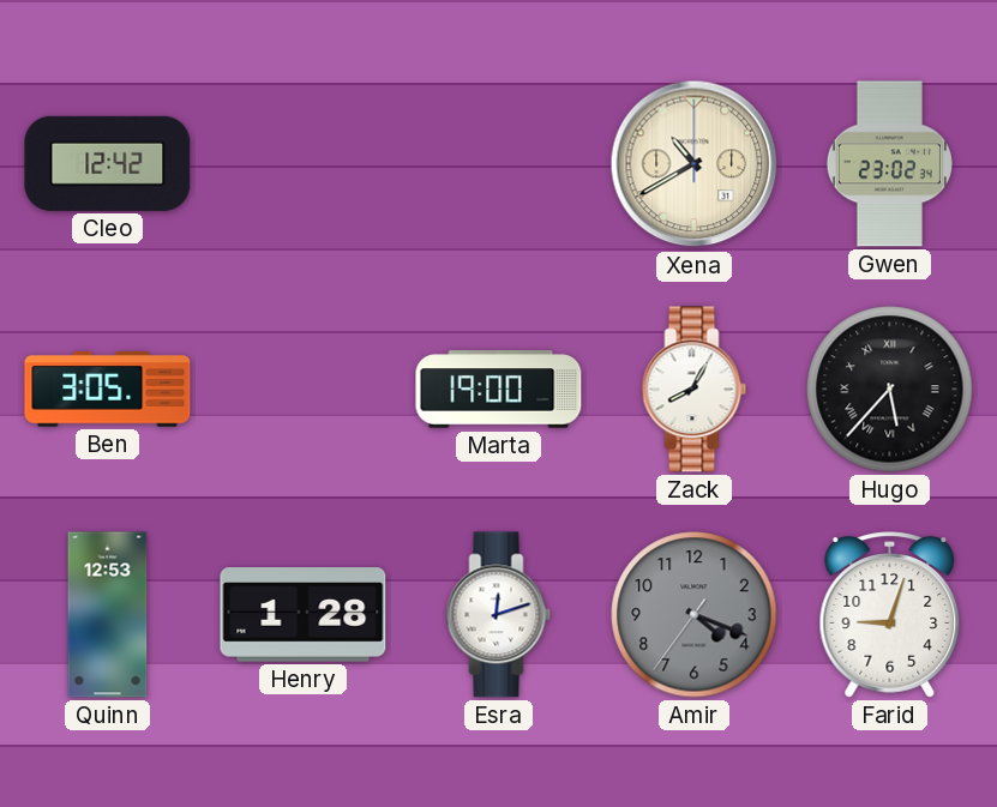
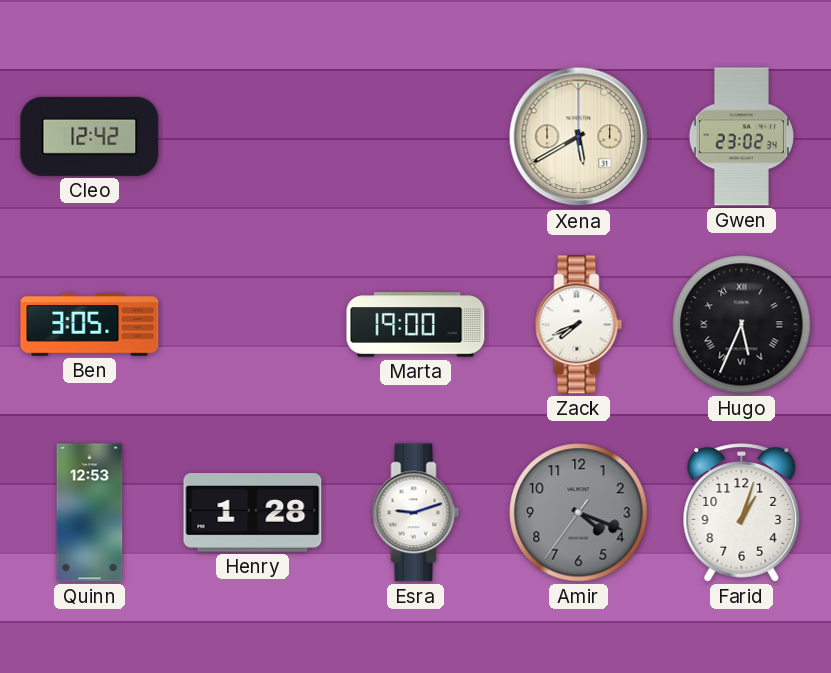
Xena: 10:40 -> 5:40
Zack: 8:05 -> 7:41
Hugo: 5:37 -> 5:34
Esra: 12:12 -> 9:12
Farid: 9:03 -> 1:03
